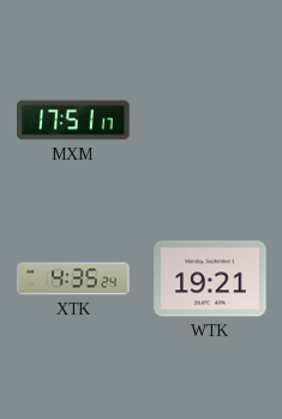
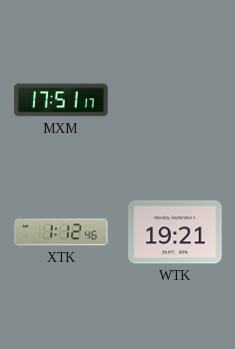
XTK: 4:35 -> 1:12
